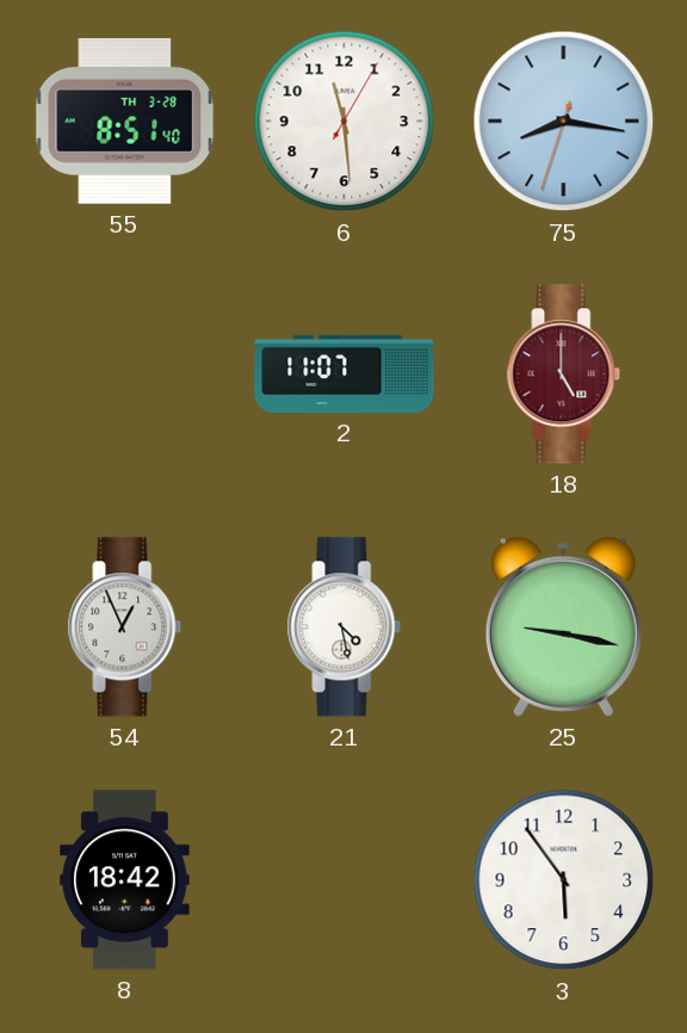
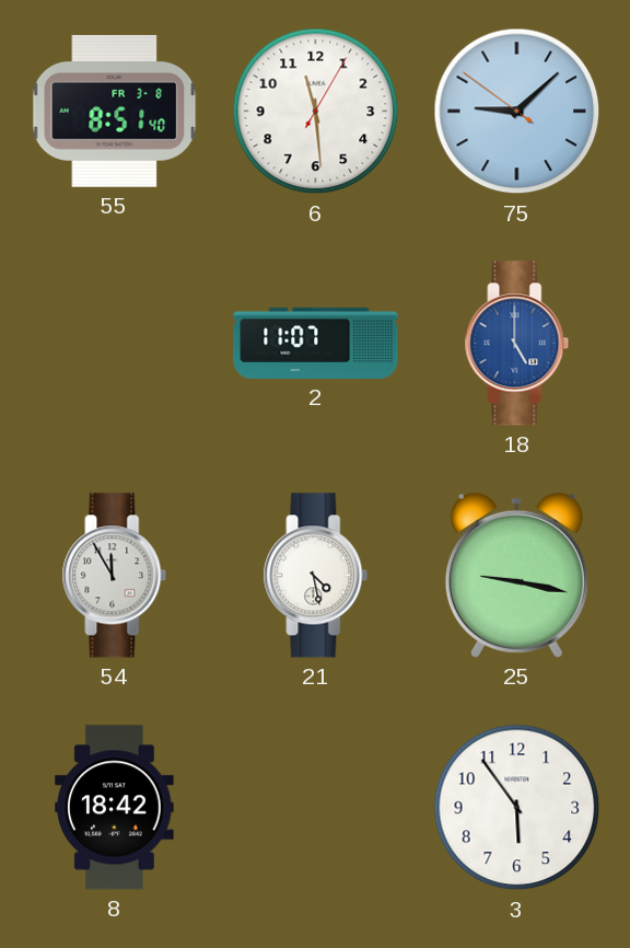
55 date: TH 3-28 -> FR 3-8
75: 8:16 -> 9:07
18 dial: burgundy -> blue
54: 12:56 -> 11:55
